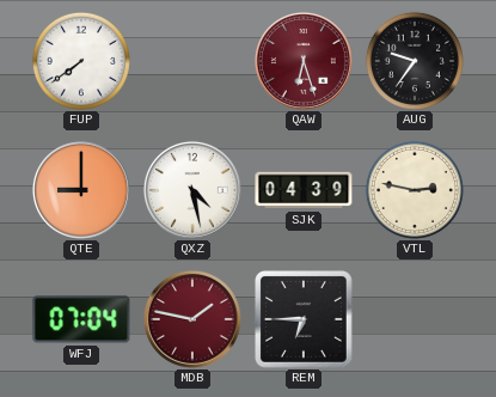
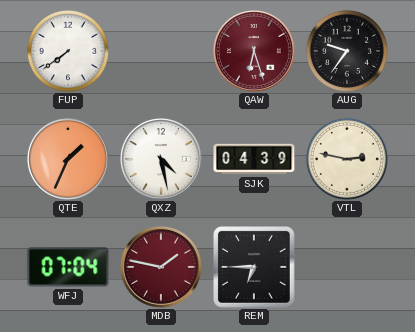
QTE: 9:00 -> 1:34
